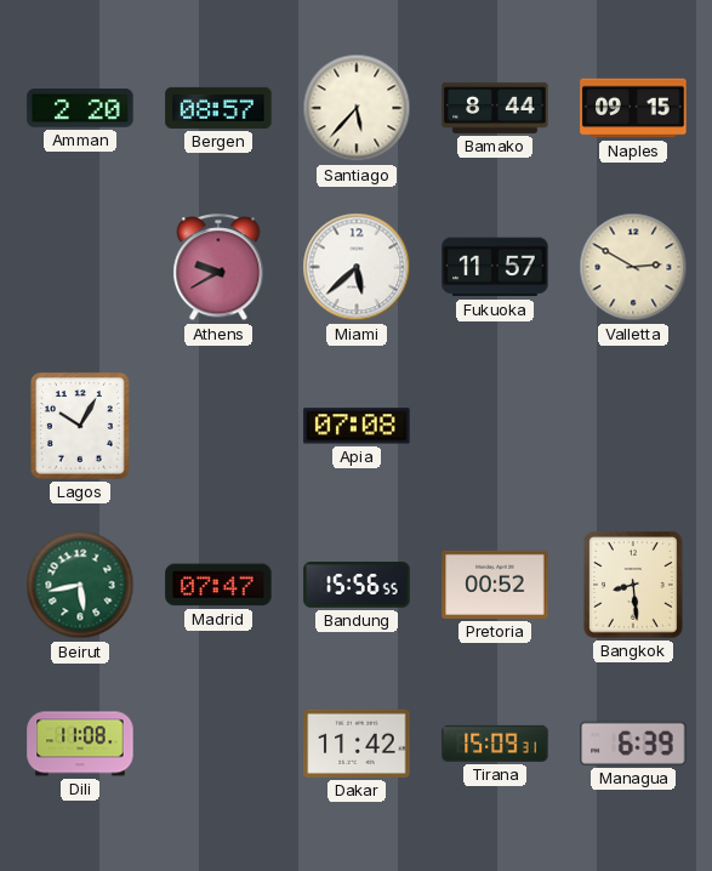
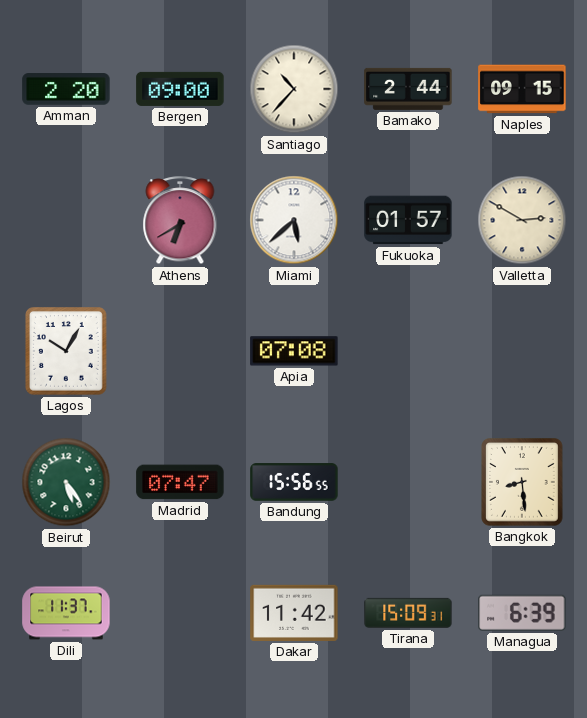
Bergen: 08:57 -> 09:00
Santiago: 5:37 -> 10:37
Bamako: 8:44 -> 2:44
Athens: 9:40 -> 6:40
Fukuoka: 11:57 -> 01:57
Beirut: 5:43 -> 5:24
Pretoria: 00:52 -> none
Dili: 11:08 -> 11:37
